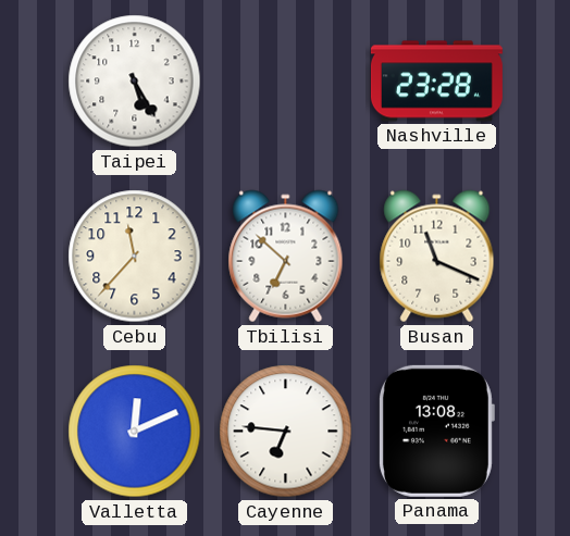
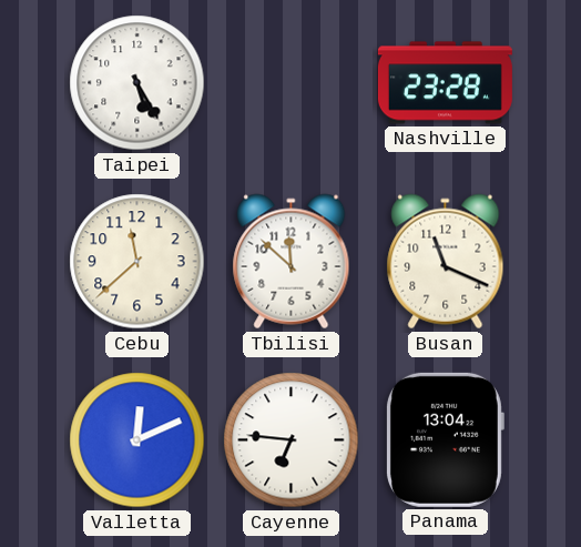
Cebu: 11:37 -> 11:38
Tbilisi: 6:52 -> 11:52
Panama: 13:08 -> 13:04
